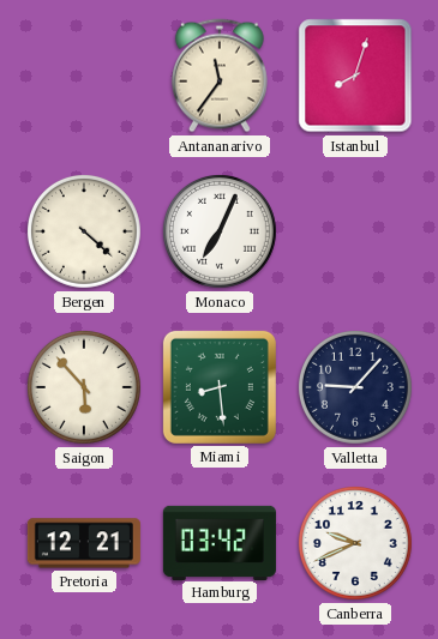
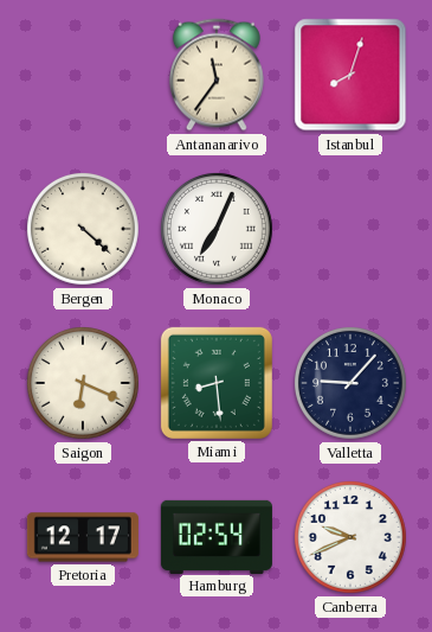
Saigon: 5:53 -> 6:19
Pretoria: 12:21 -> 12:17
Hamburg: 03:42 -> 02:54
